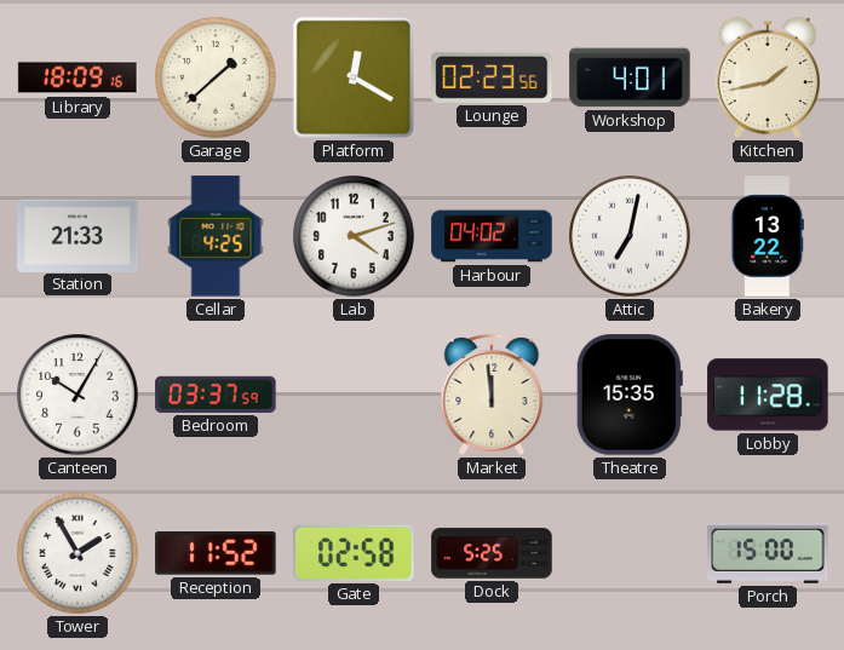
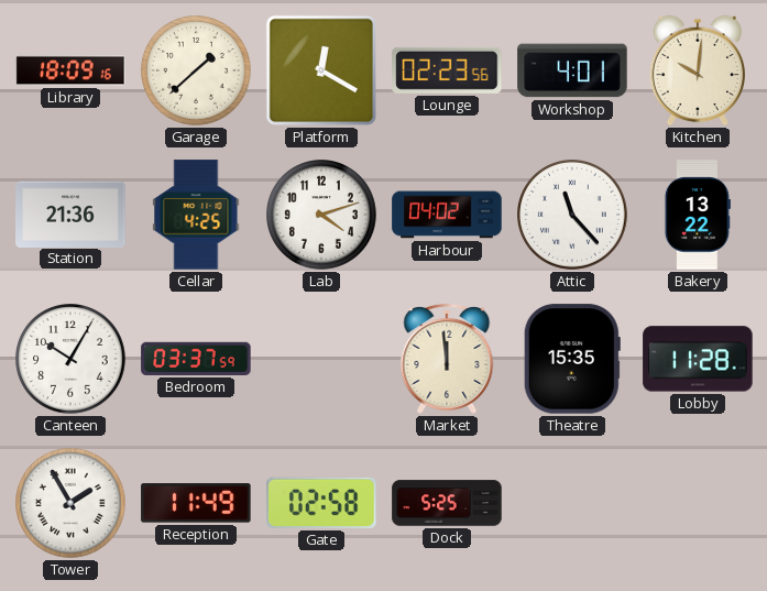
Kitchen: 1:43 -> 10:01
Station: 21:33 -> 21:36
Attic: 7:02 -> 11:23
Reception: 11:52 -> 11:49
Porch: 15:00 -> none
